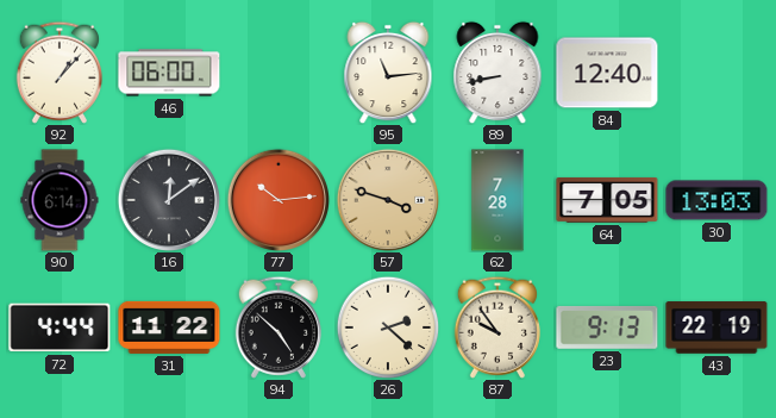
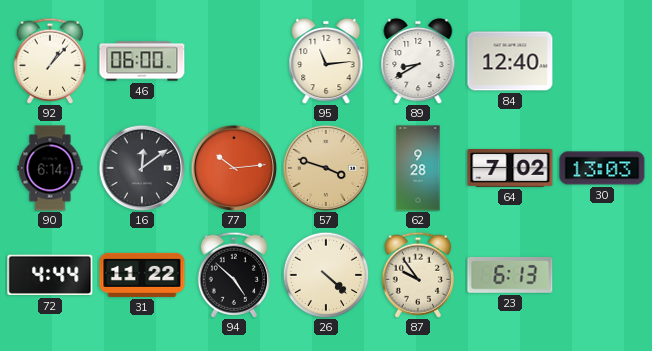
89: 8:43 -> 8:40
62: 7:28 -> 9:28
64: 7:05 -> 7:02
26: 2:22 -> 4:22
23: 9:13 -> 6:13
43: 22:19 -> none
